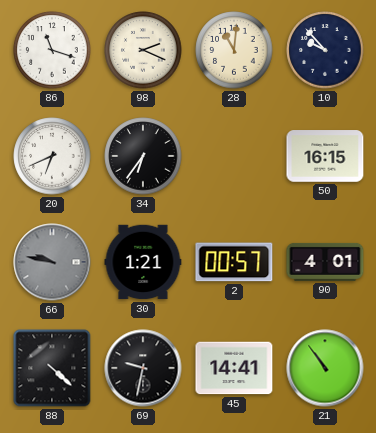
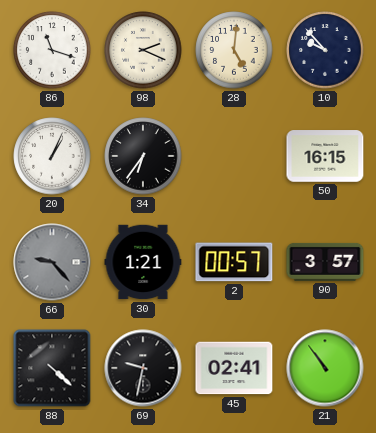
28: 11:01 -> 5:01
20: 6:41 -> 1:04
66: 9:47 -> 9:23
90: 4:01 -> 3:57
45: 14:41 -> 02:41
